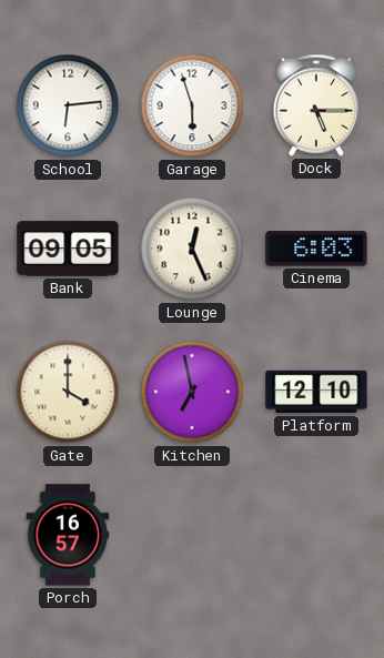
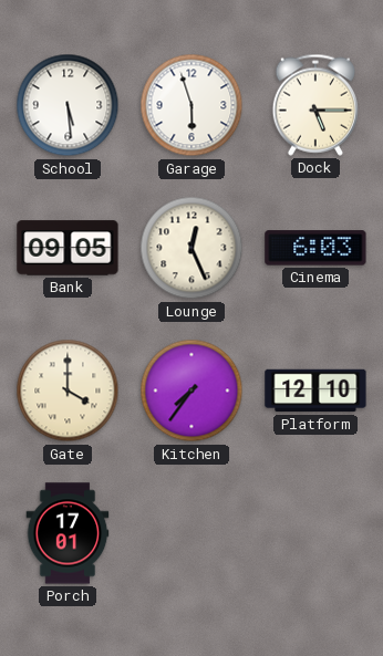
School: 6:14 -> 5:29
Kitchen: 6:58 -> 7:36
Porch: 16:57 -> 17:01
